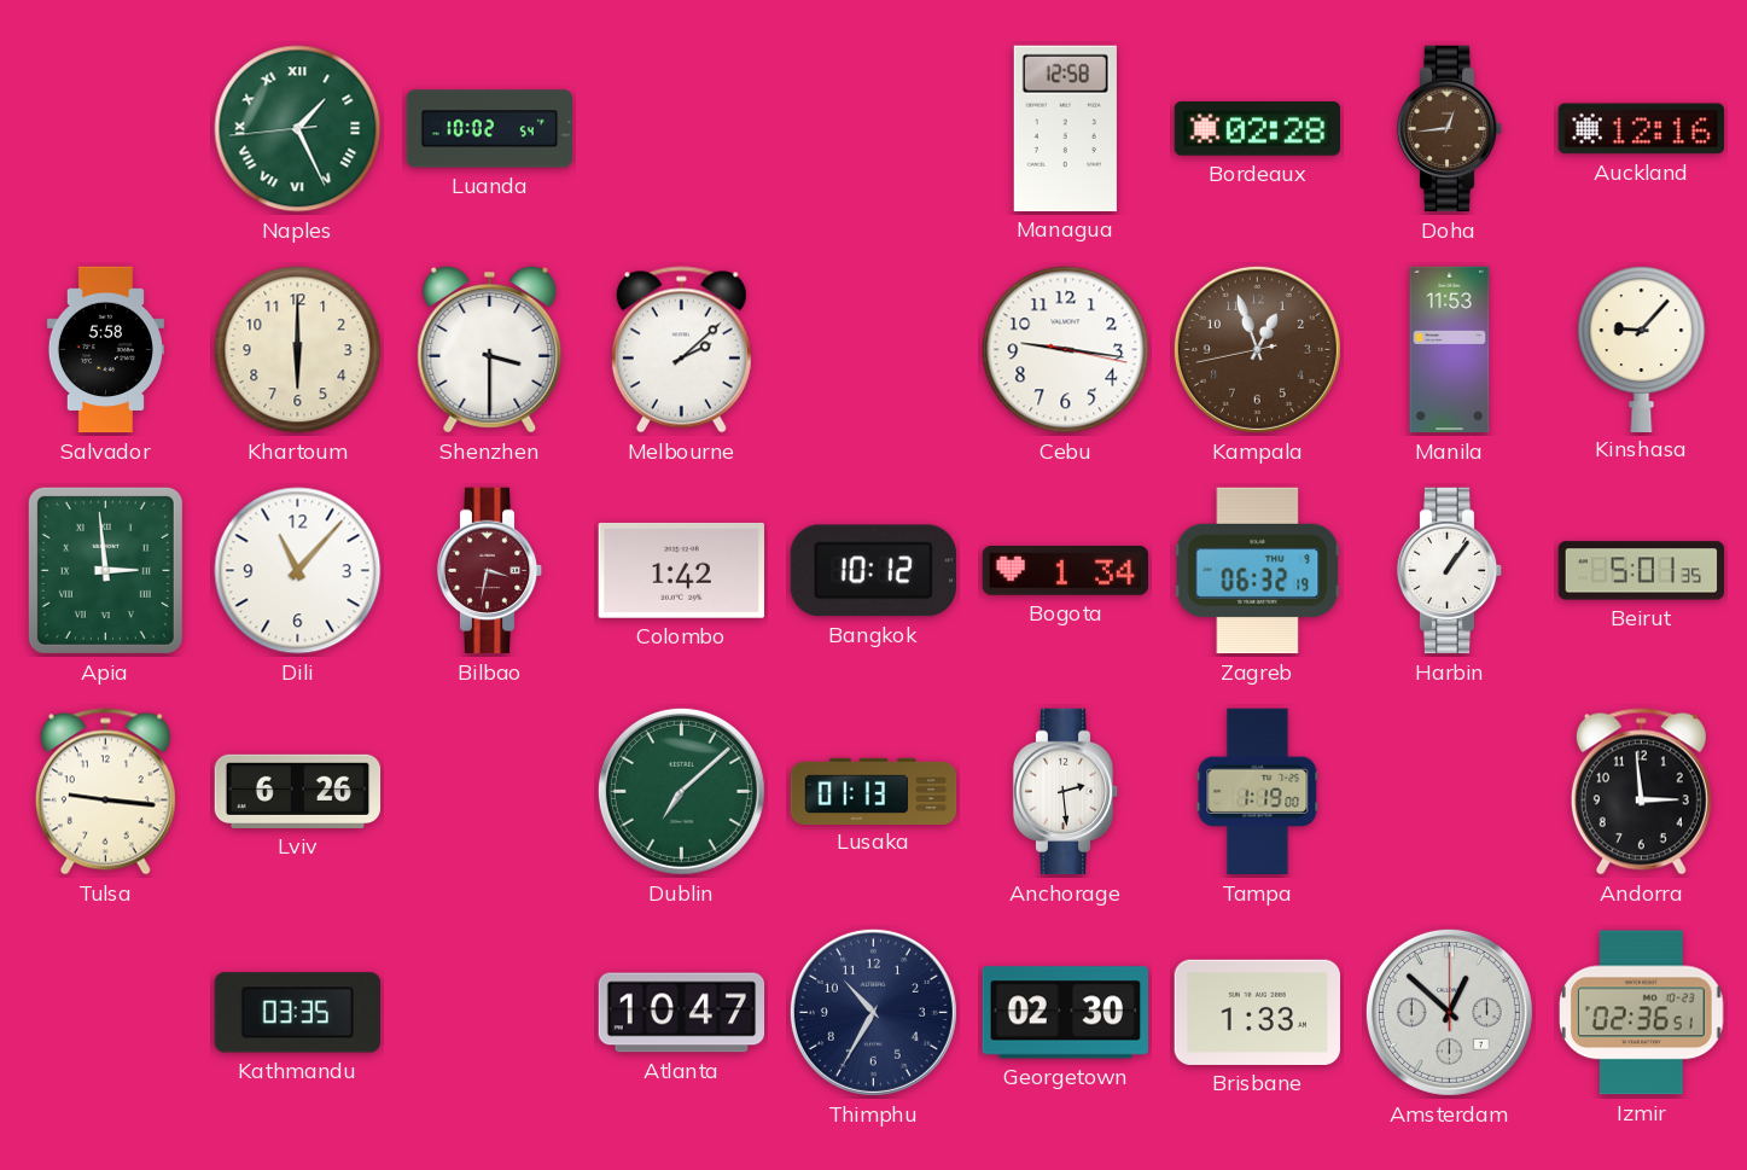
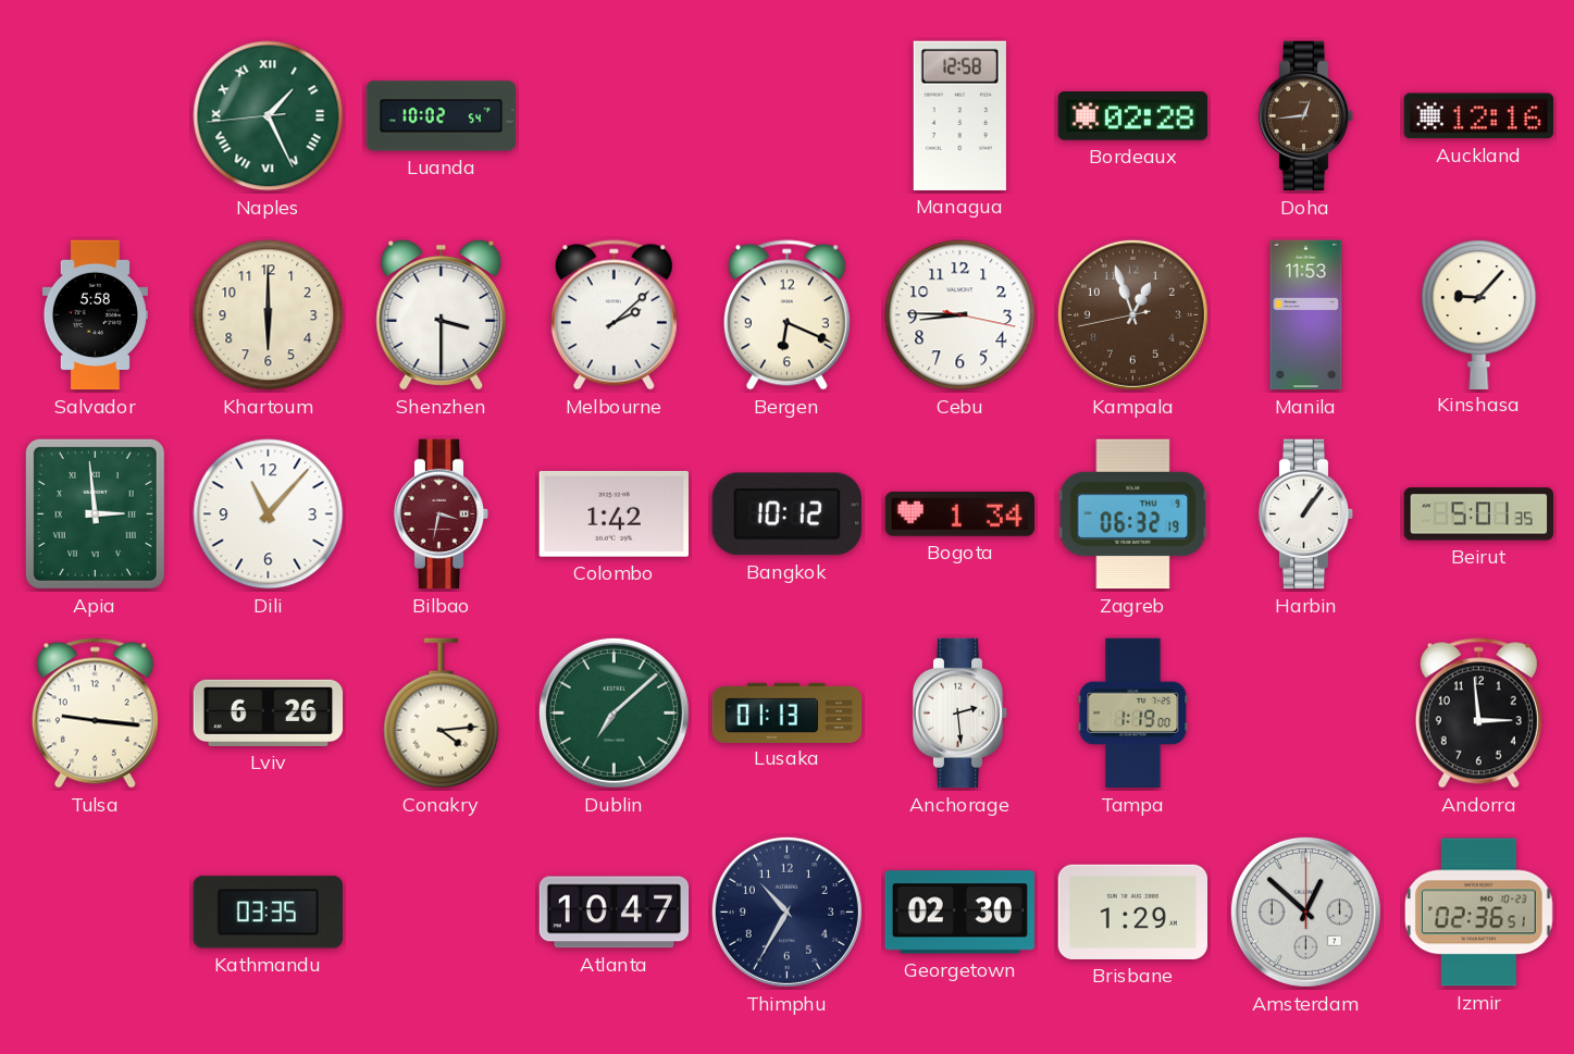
Bergen: none -> 6:19
Cebu: 9:16 -> 8:45
Conakry: none -> 4:14
Brisbane: 1:33 -> 1:29
